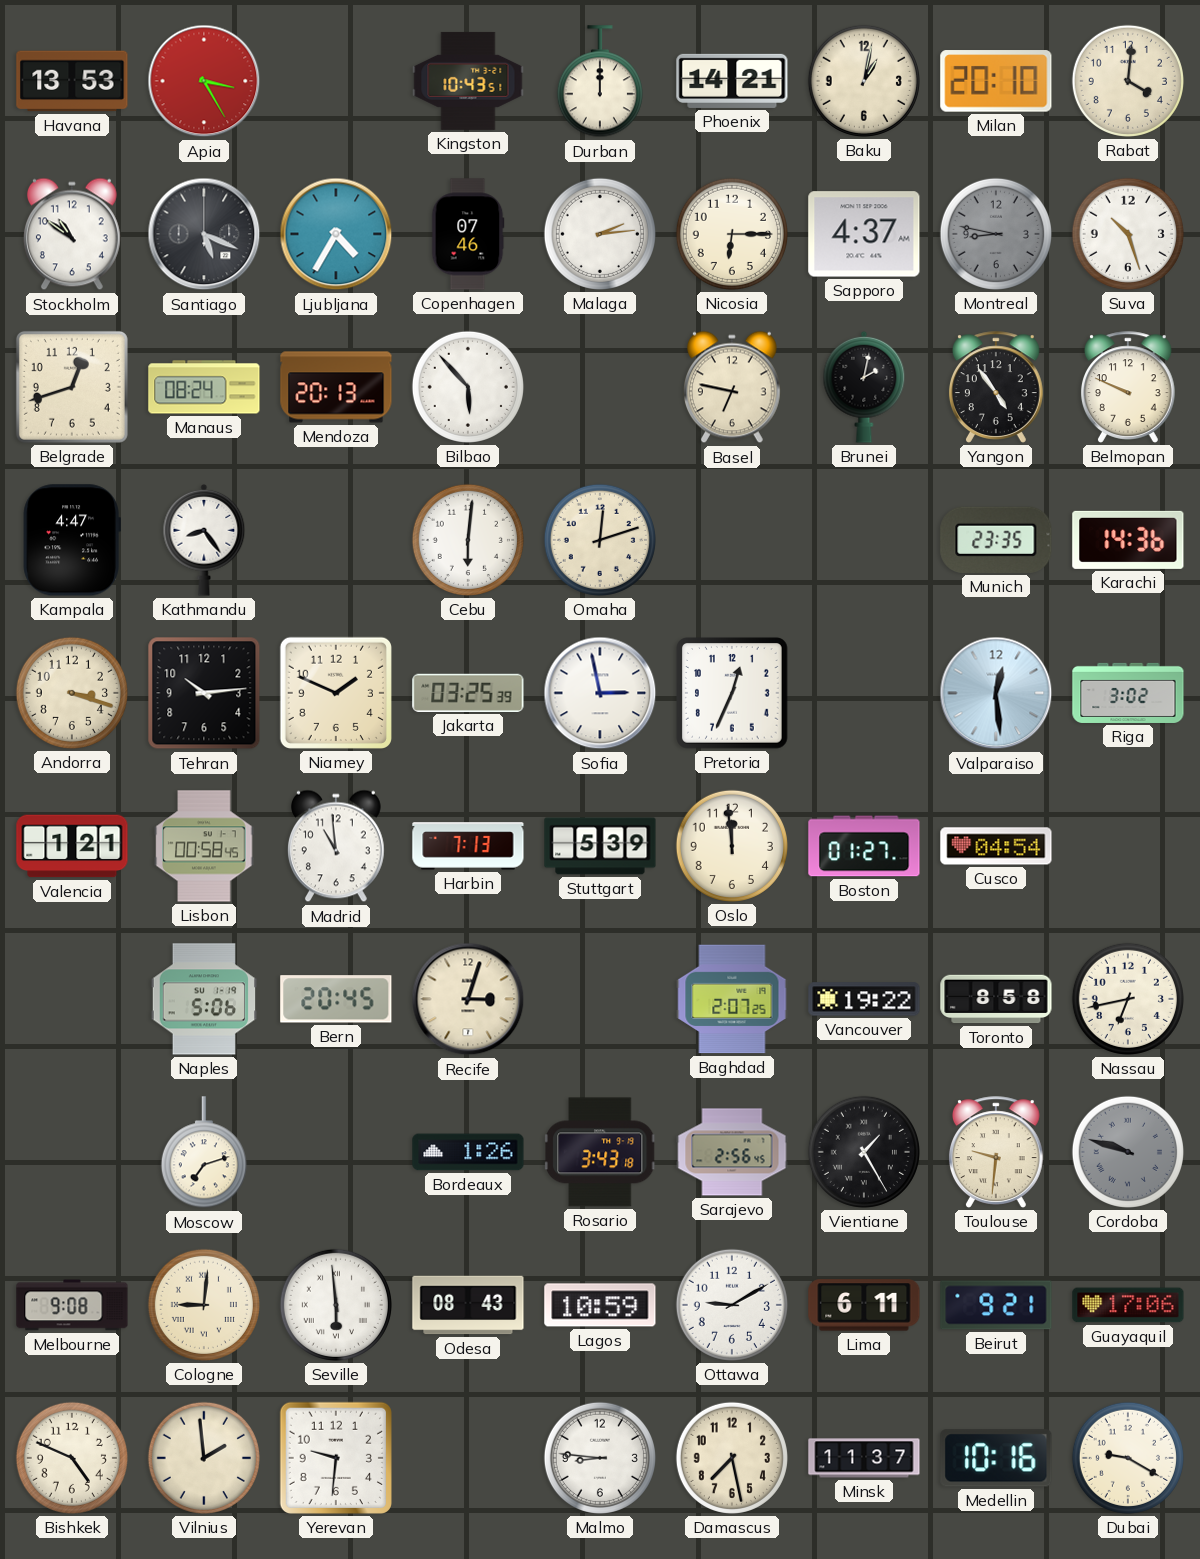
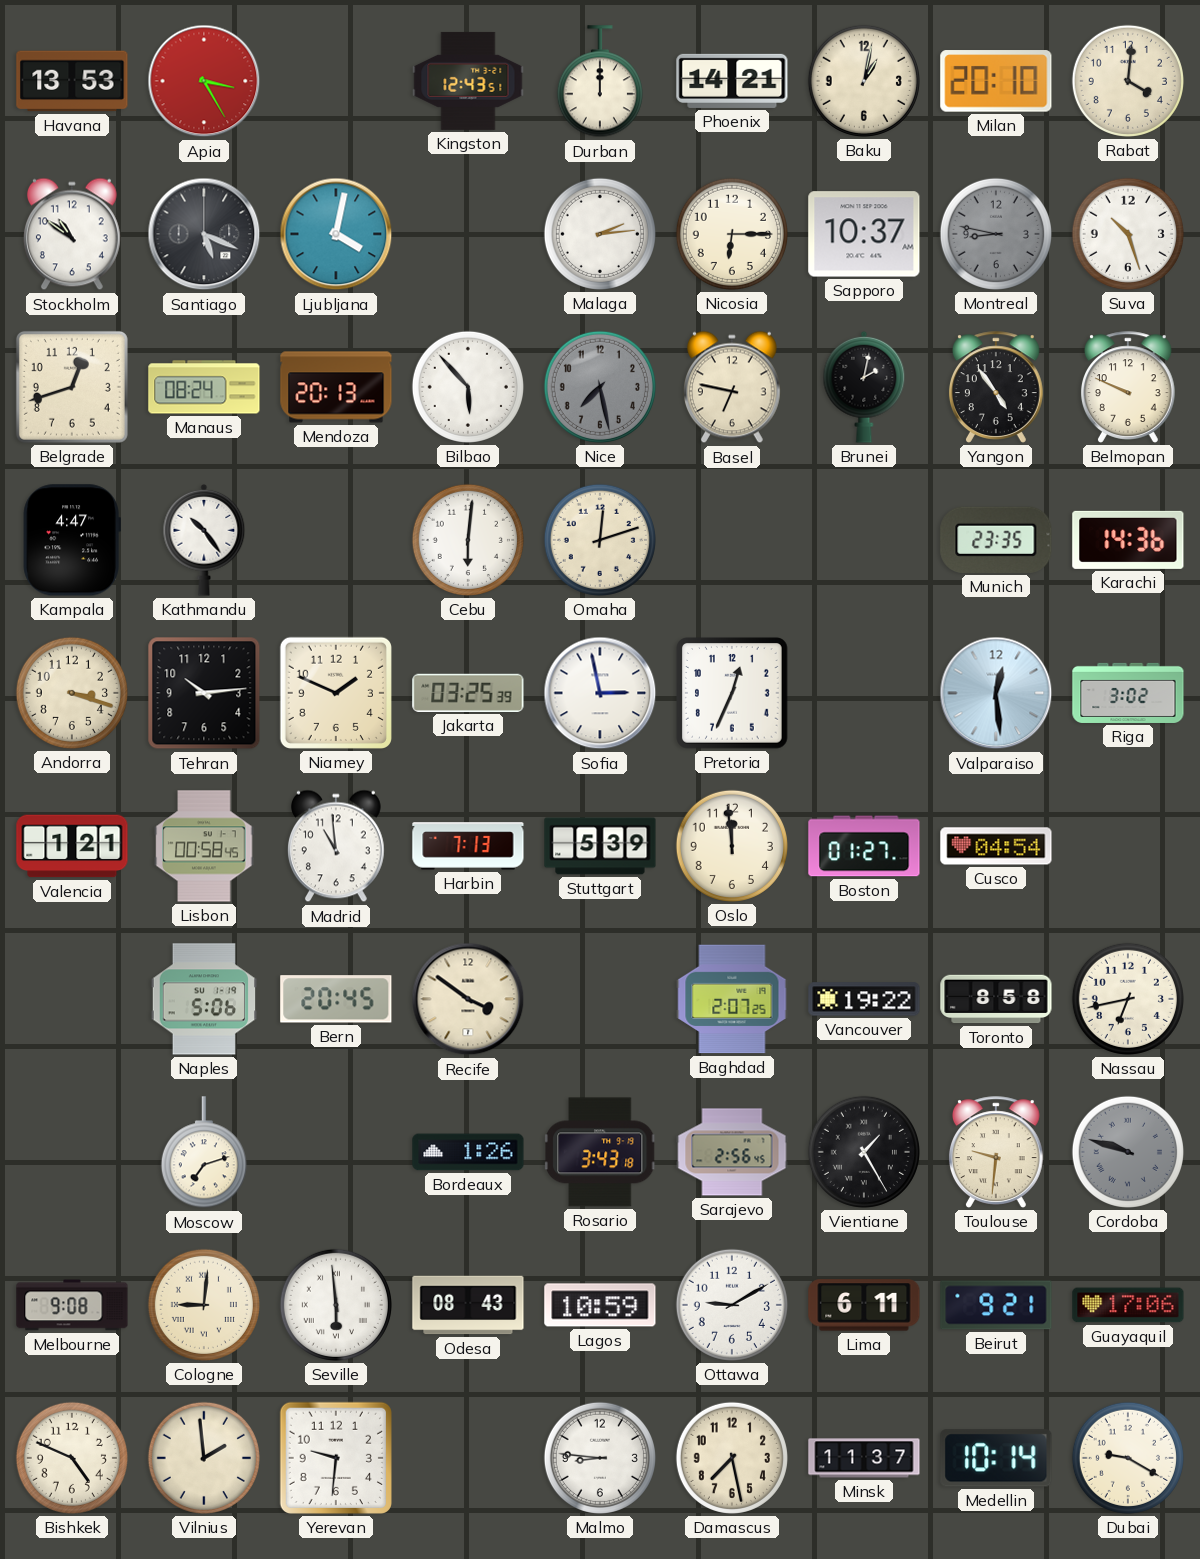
Kingston: 10:43 -> 12:43
Ljubljana: 4:35 -> 4:02
Copenhagen: 07:46 -> none
Sapporo: 4:37 -> 10:37
Nice: none -> 7:28
Kathmandu: 8:24 -> 10:24
Recife: 3:03 -> 3:51
Medellin: 10:16 -> 10:14
